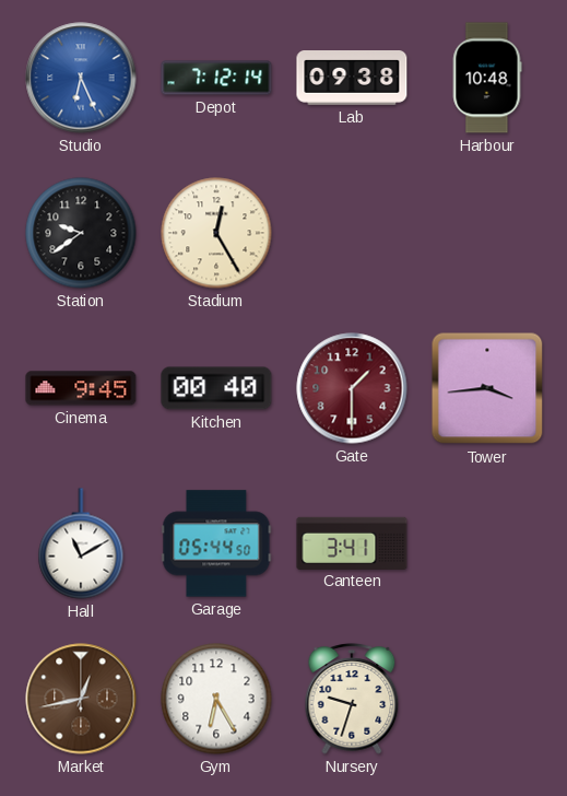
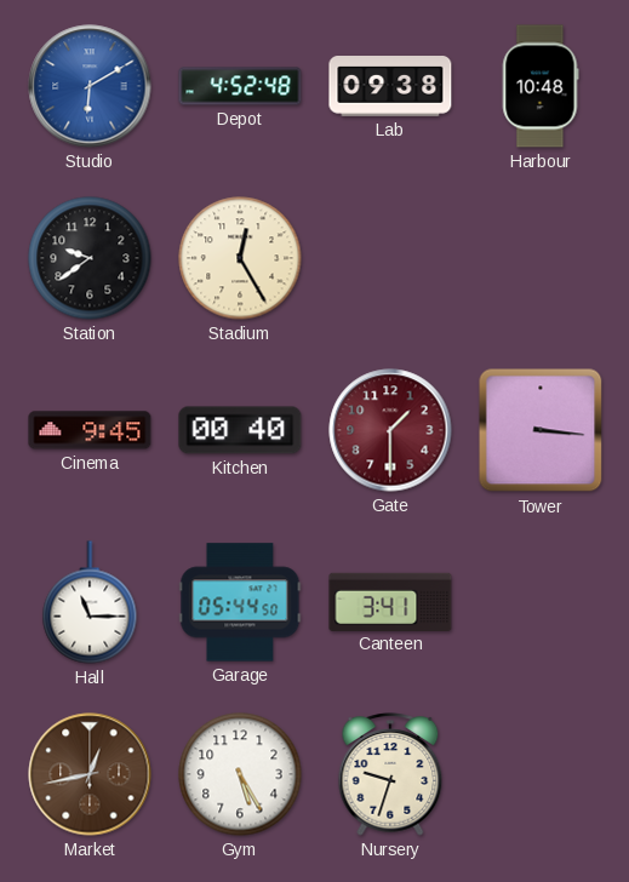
Studio: 6:26 -> 6:10
Depot: 7:12 -> 4:52
Tower: 3:44 -> 3:16
Hall: 11:10 -> 11:15
Gym: 6:25 -> 5:25
